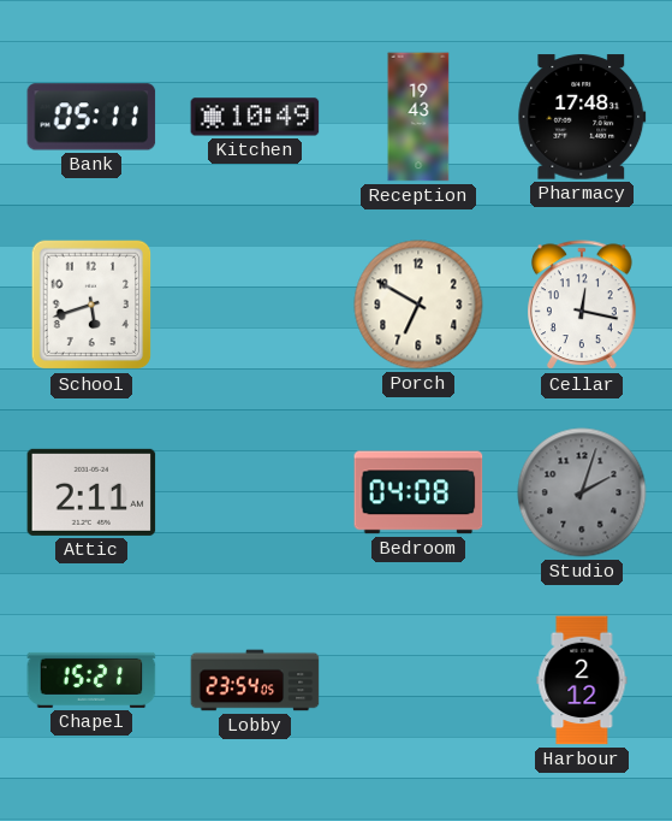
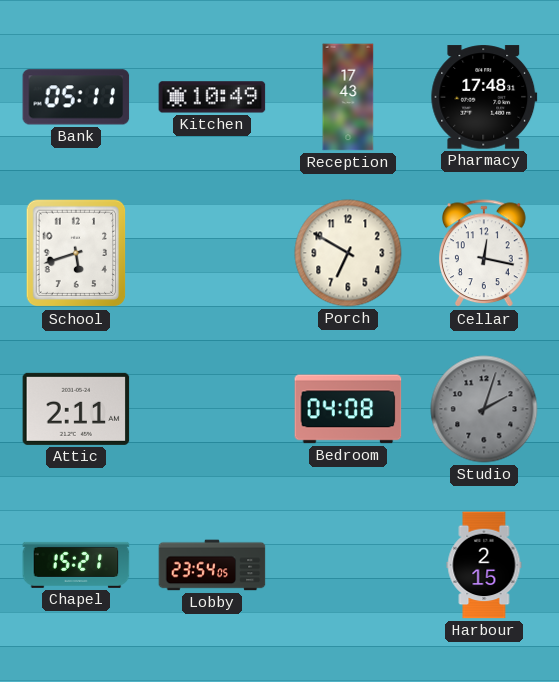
Reception: 19:43 -> 17:43
Harbour: 2:12 -> 2:15
